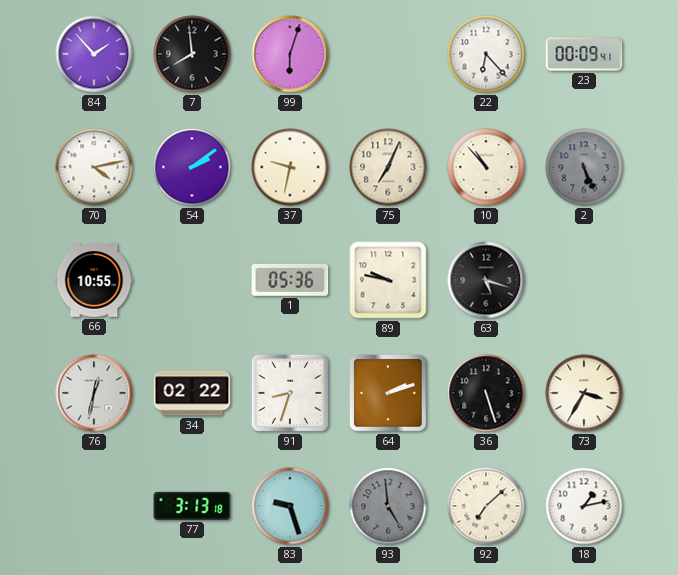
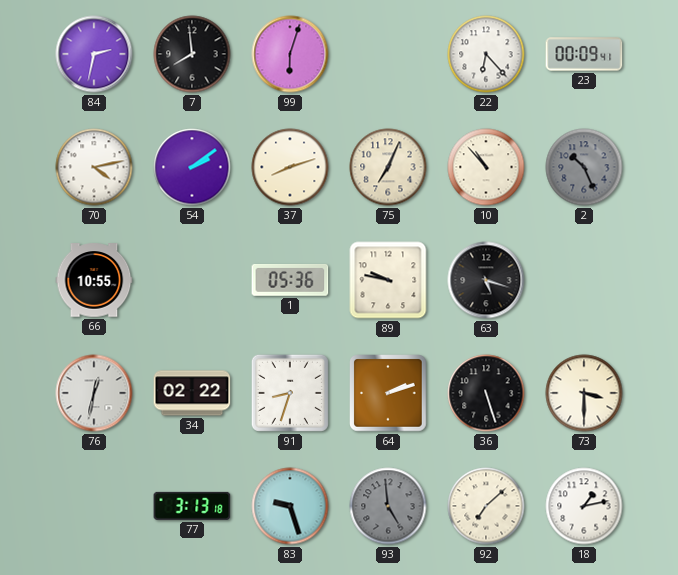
84: 1:53 -> 2:32
37: 9:32 -> 8:12
2: 5:26 -> 10:26
73: 3:35 -> 3:30
